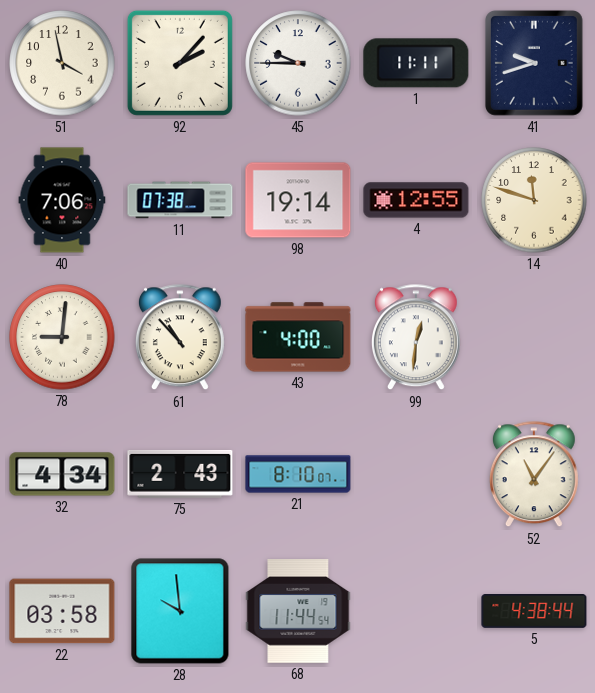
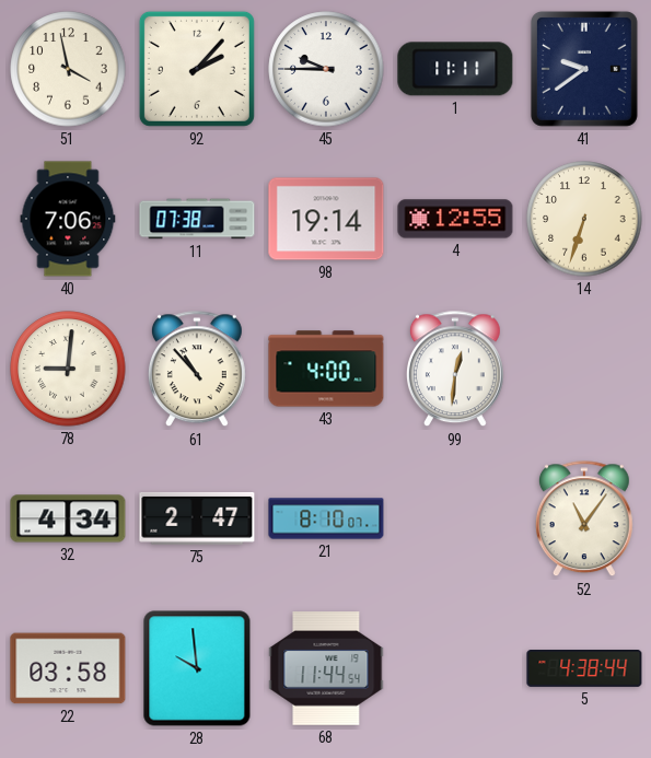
41: 9:42 -> 9:39
14: 11:48 -> 6:33
75: 2:43 -> 2:47
